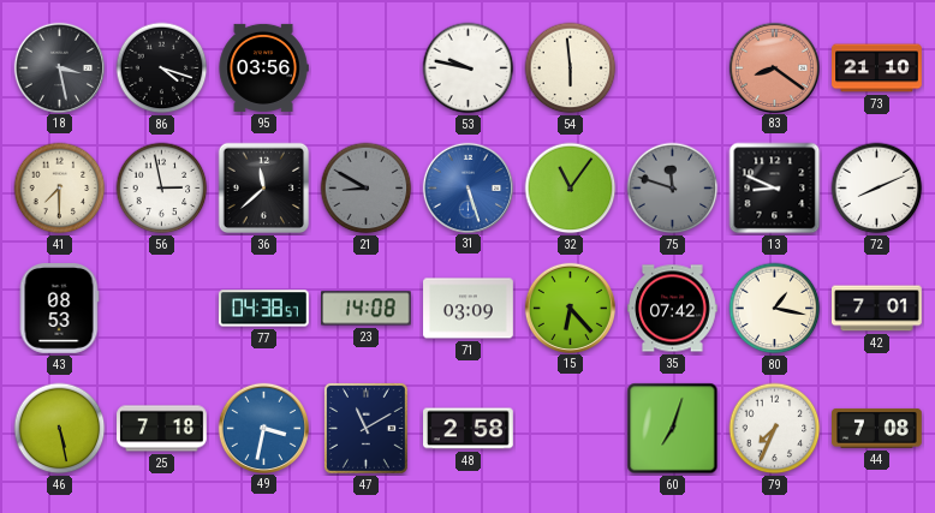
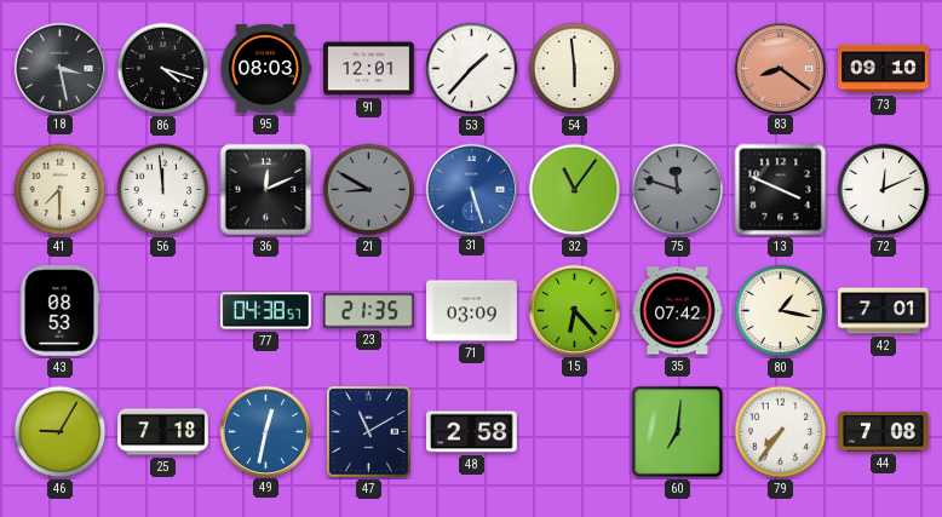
95: 03:56 -> 08:03
91: none -> 12:01
53: 9:47 -> 1:37
73: 21:10 -> 09:10
56: 2:58 -> 11:59
36: 11:38 -> 12:11
13: 8:49 -> 3:49
72: 8:11 -> 12:11
23: 14:08 -> 21:35
46: 5:28 -> 9:05
49: 3:32 -> 12:32
60: 7:03 -> 7:01
79: 7:34 -> 7:36
